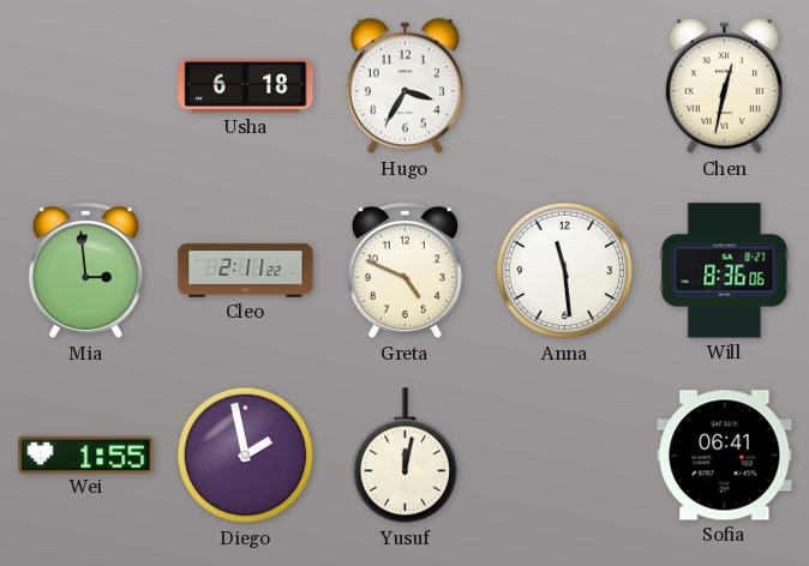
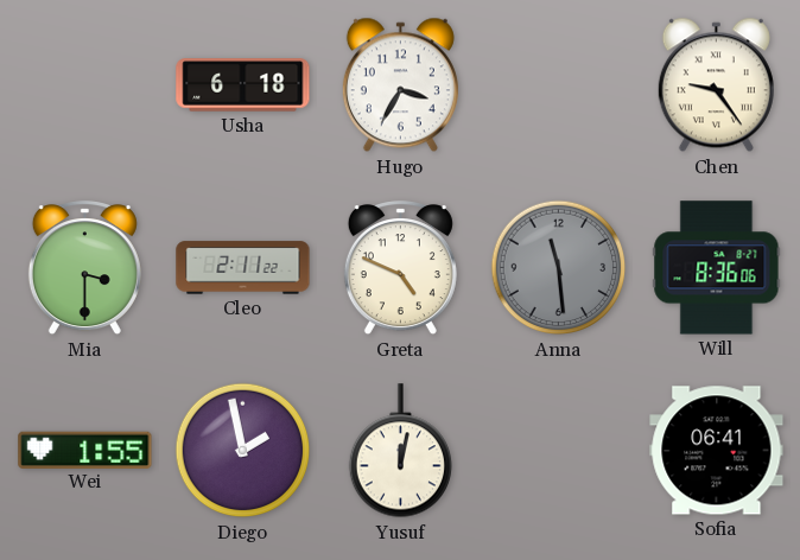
Chen: 12:32 -> 9:24
Mia: 2:59 -> 3:30
Anna dial: white -> grey
